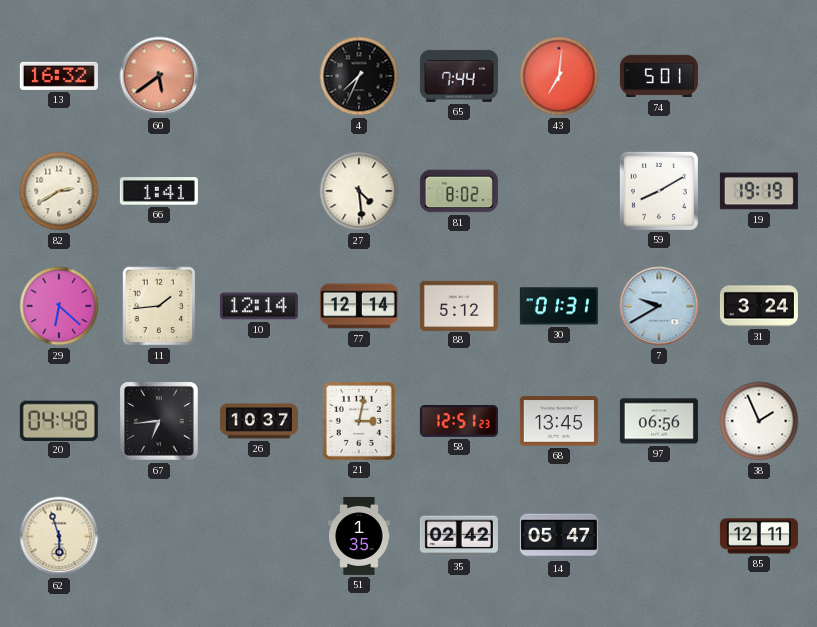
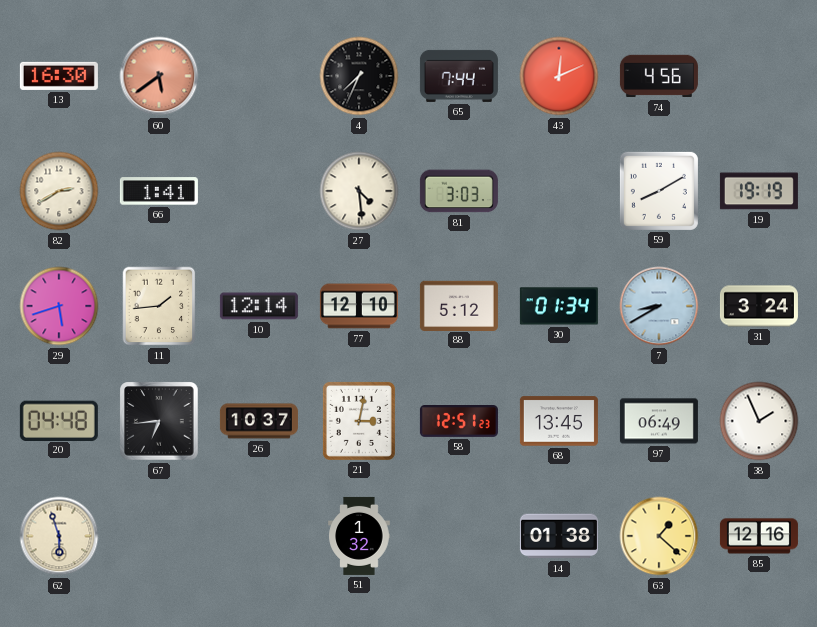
13: 16:32 -> 16:30
43: 7:01 -> 12:11
74: 5:01 -> 4:56
81: 8:02 -> 3:03
29: 6:22 -> 5:42
77: 12:14 -> 12:10
30: 01:31 -> 01:34
7: 9:40 -> 8:40
97: 06:56 -> 06:49
51: 1:35 -> 1:32
35: 02:42 -> none
14: 05:47 -> 01:38
63: none -> 1:22
85: 12:11 -> 12:16
